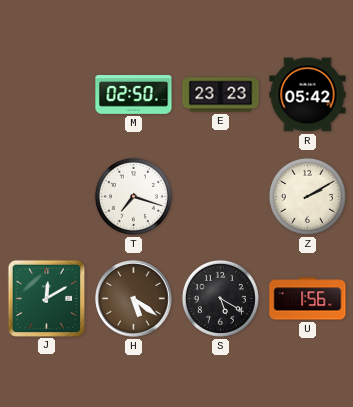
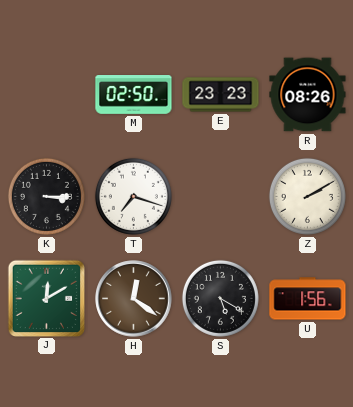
R: 05:42 -> 08:26
K: none -> 3:15
H: 5:21 -> 12:21
